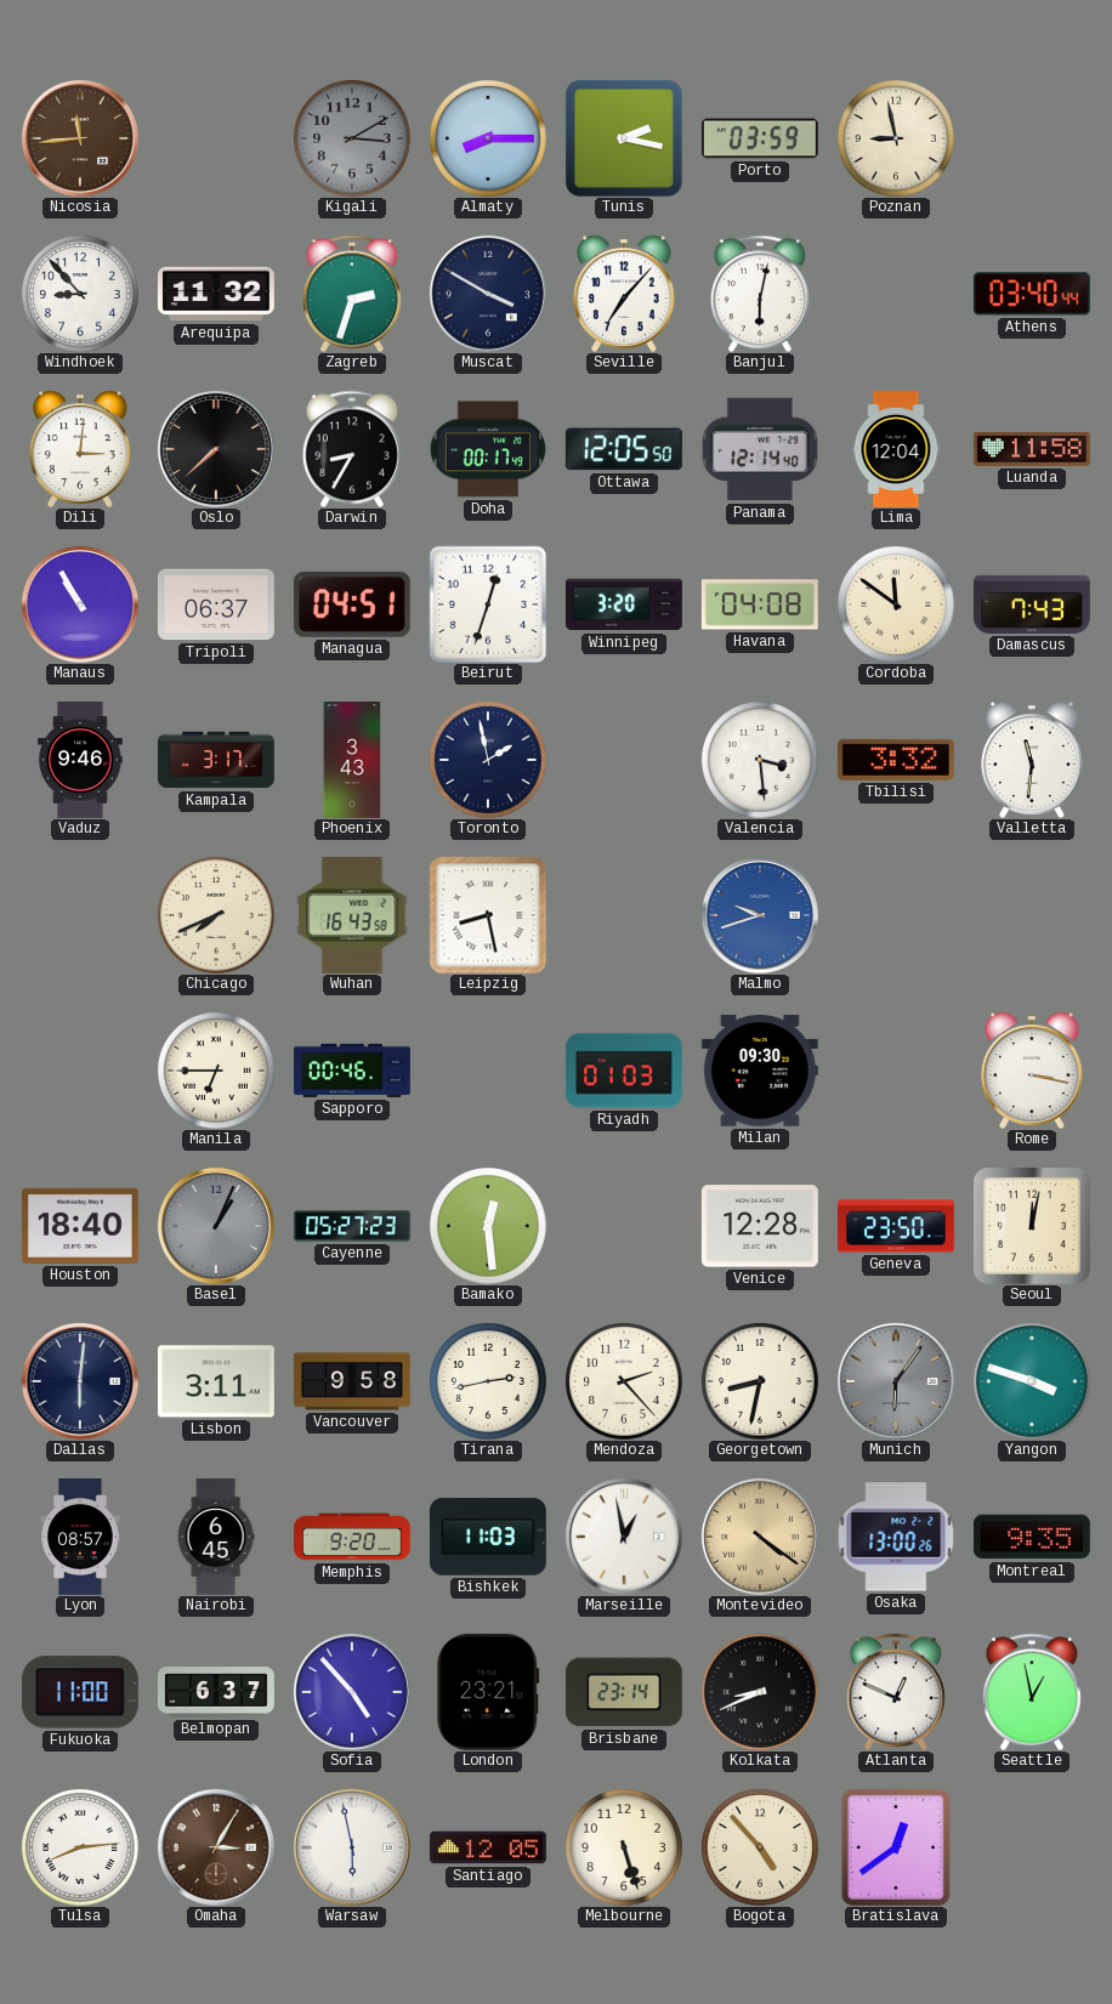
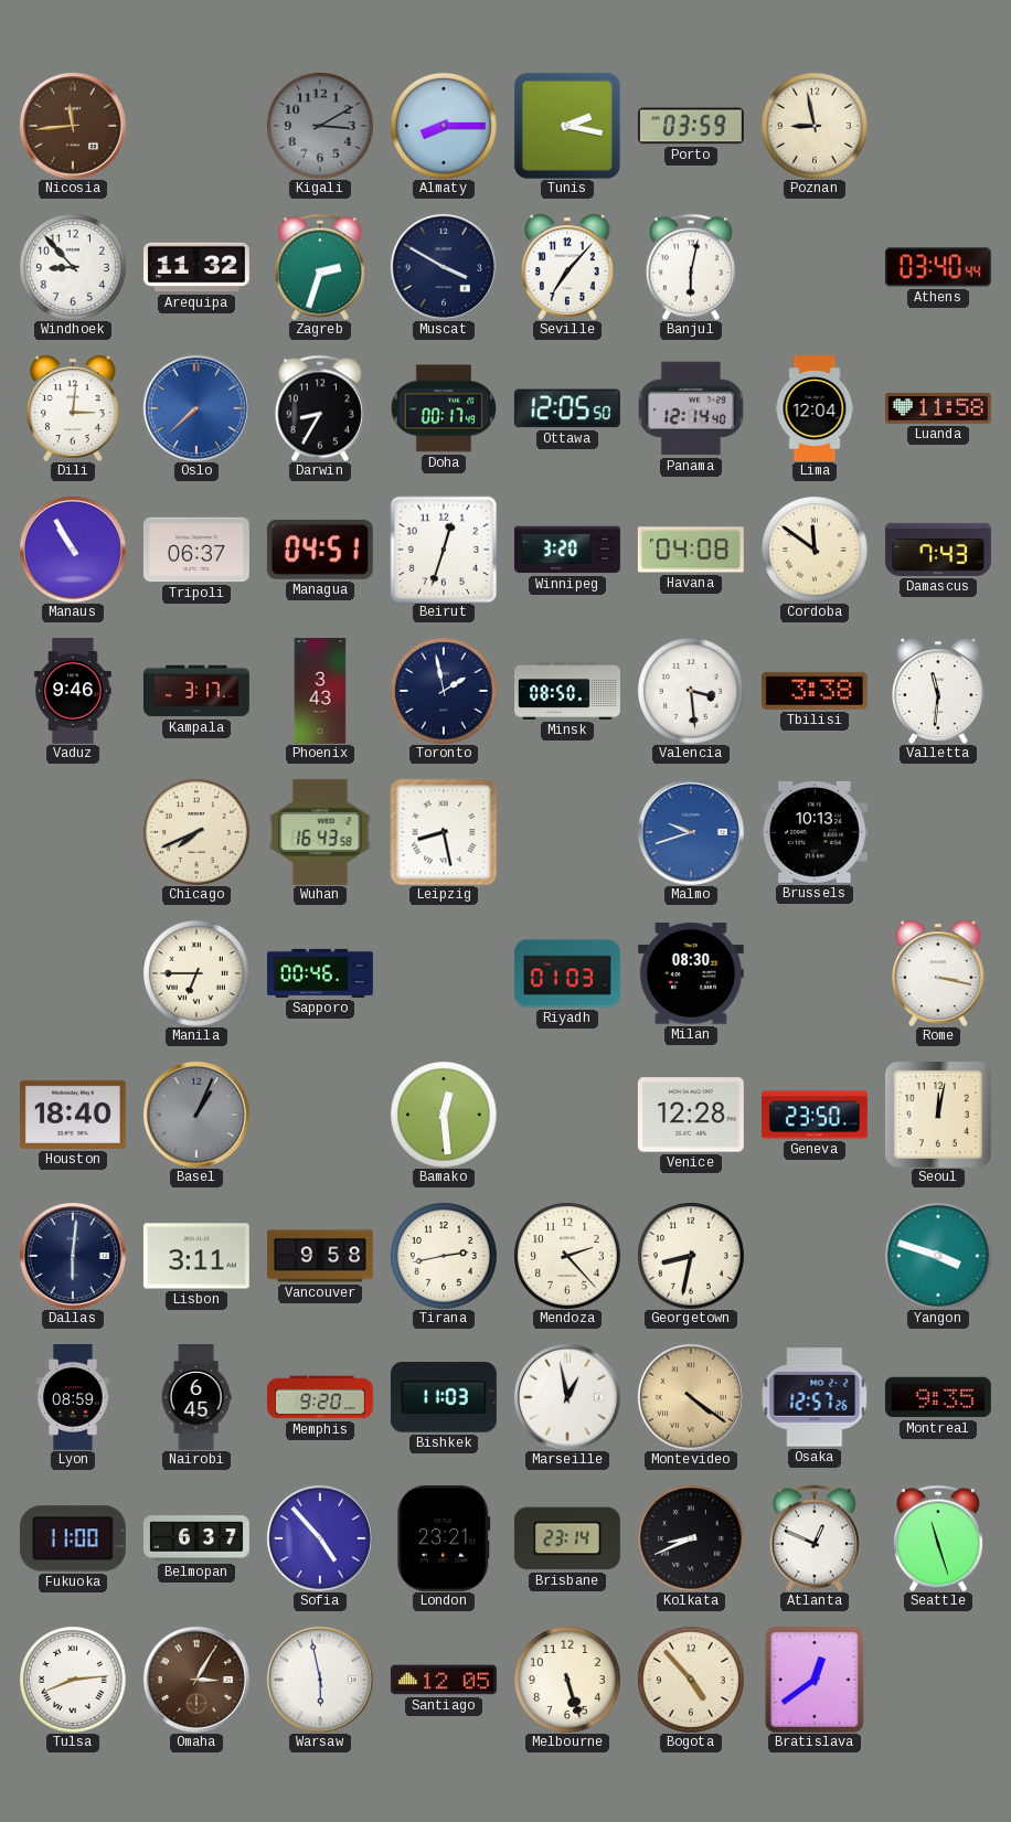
Oslo dial: black -> blue
Minsk: none -> 08:50
Tbilisi: 3:32 -> 3:38
Brussels: none -> 10:13
Milan: 09:30 -> 08:30
Cayenne: 05:27 -> none
Munich: 6:06 -> none
Lyon: 08:57 -> 08:59
Osaka: 13:00 -> 12:57
Seattle: 12:58 -> 11:27
